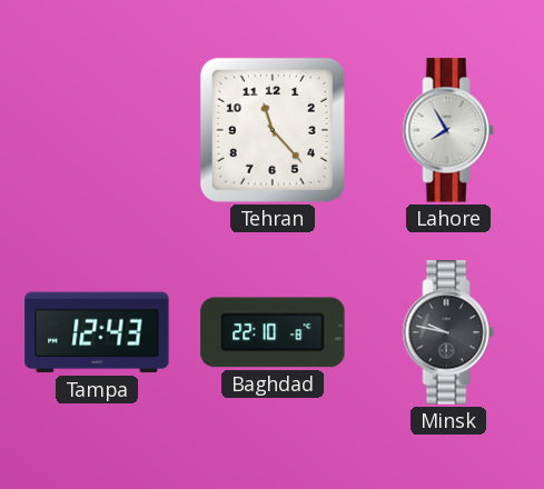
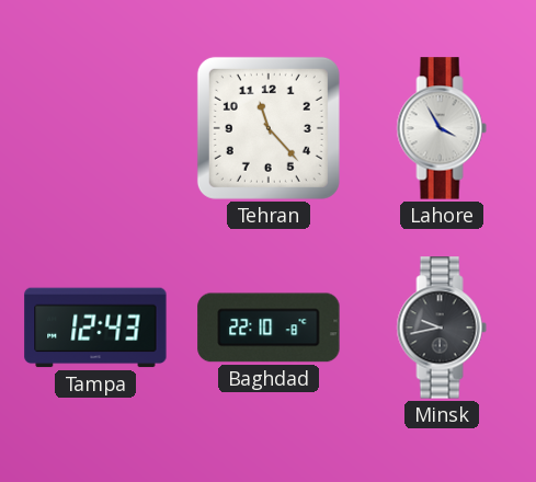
Lahore: 7:55 -> 3:55
Minsk: 9:47 -> 9:43
